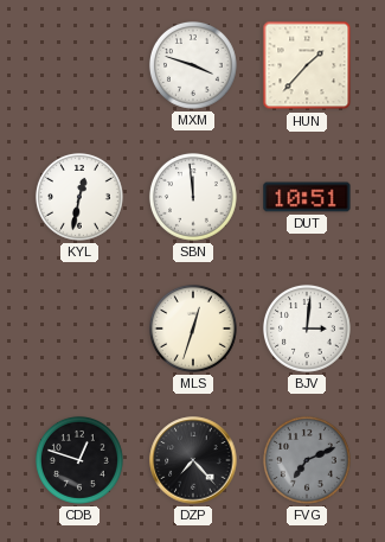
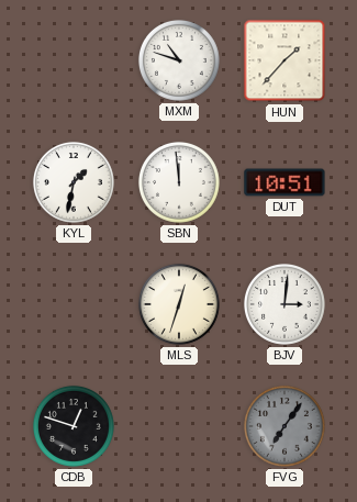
MXM: 3:48 -> 10:48
KYL: 12:32 -> 1:32
DZP: 7:23 -> none
FVG: 7:11 -> 7:06
